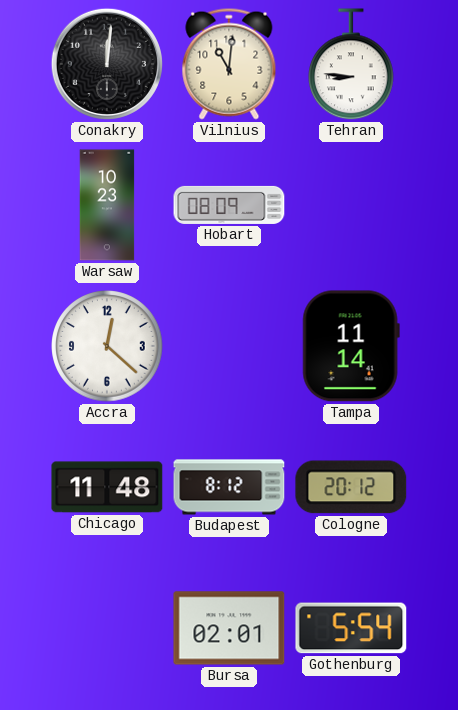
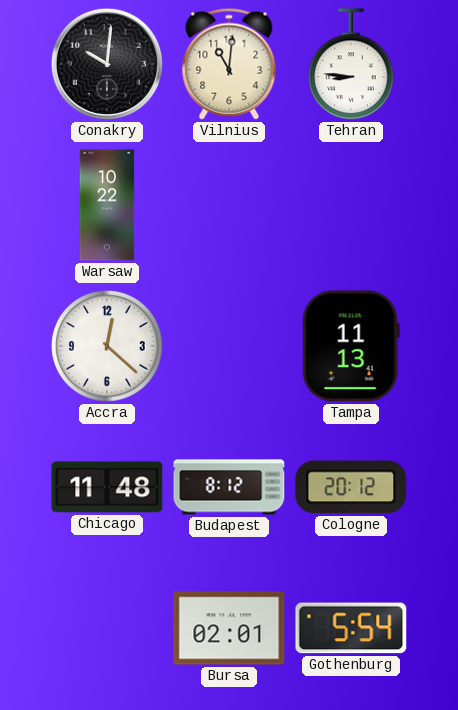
Conakry: 12:01 -> 10:01
Warsaw: 10:23 -> 10:22
Hobart: 08:09 -> none
Tampa: 11:14 -> 11:13
